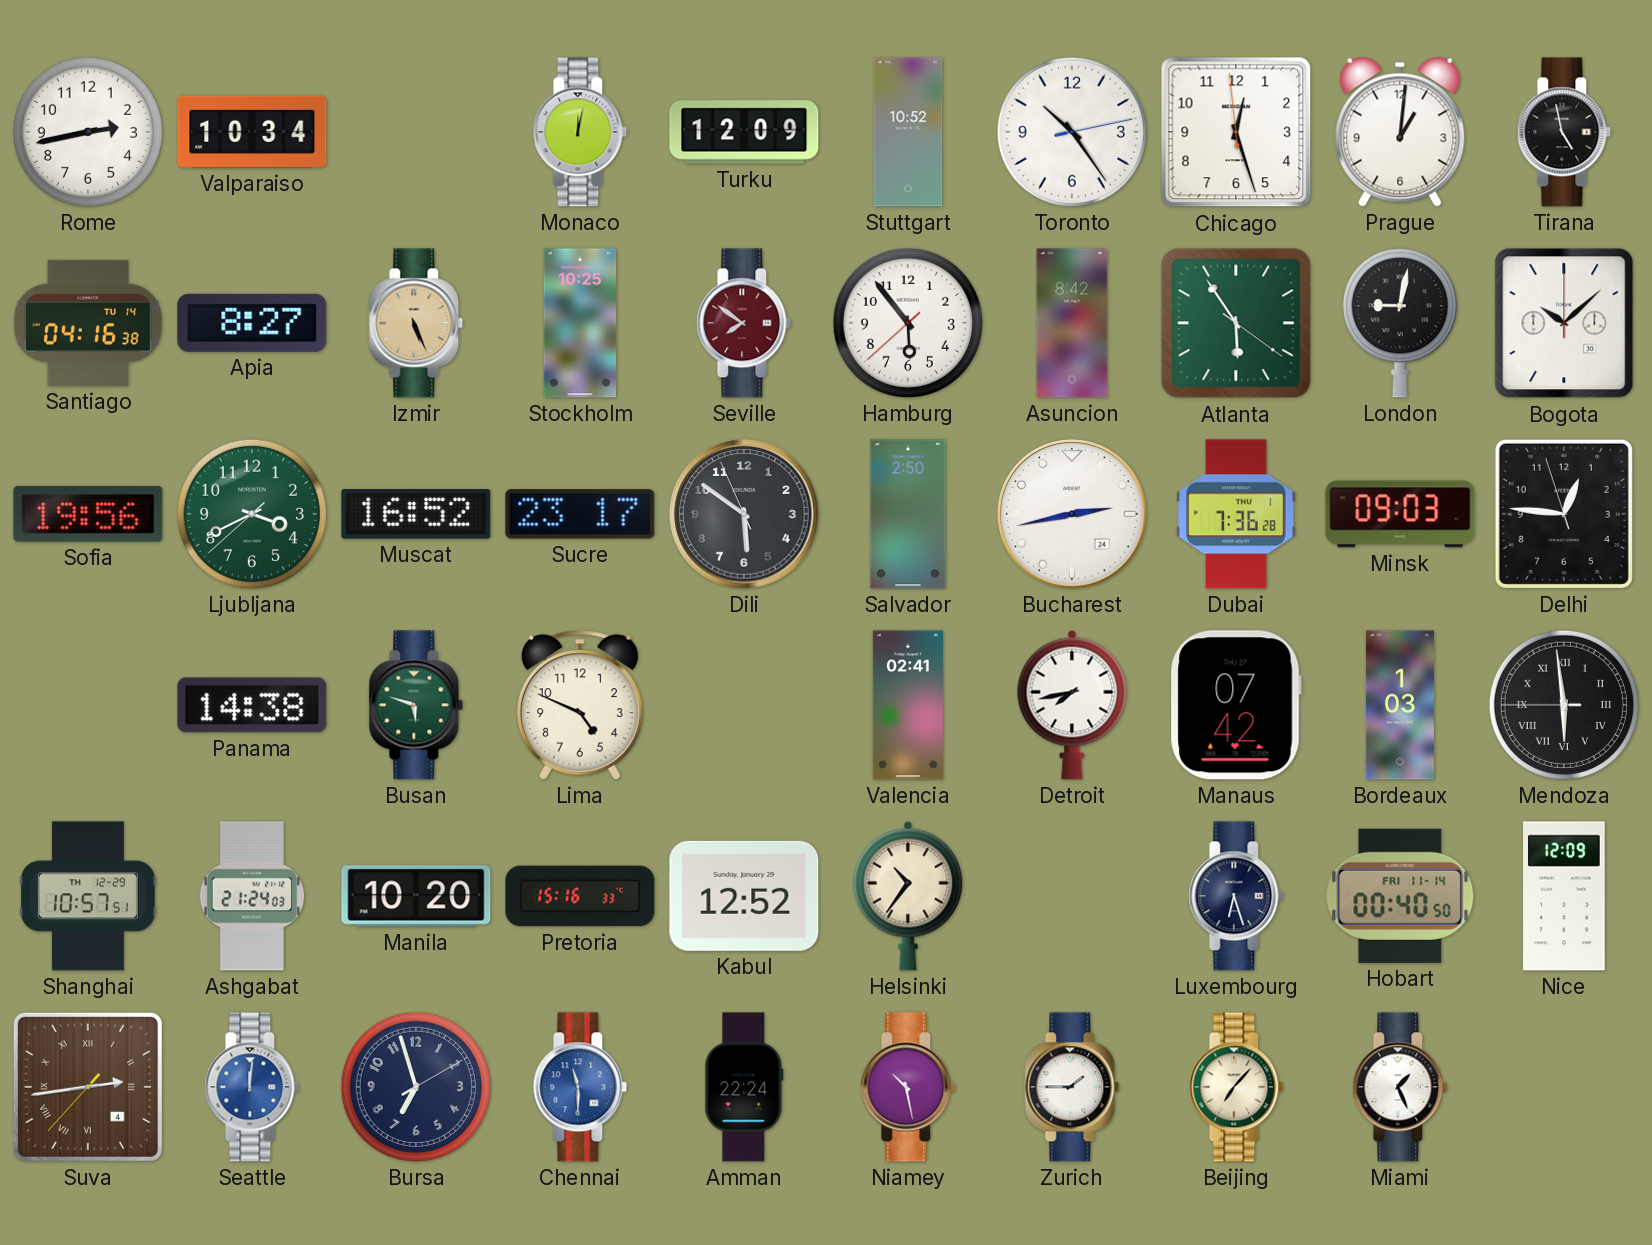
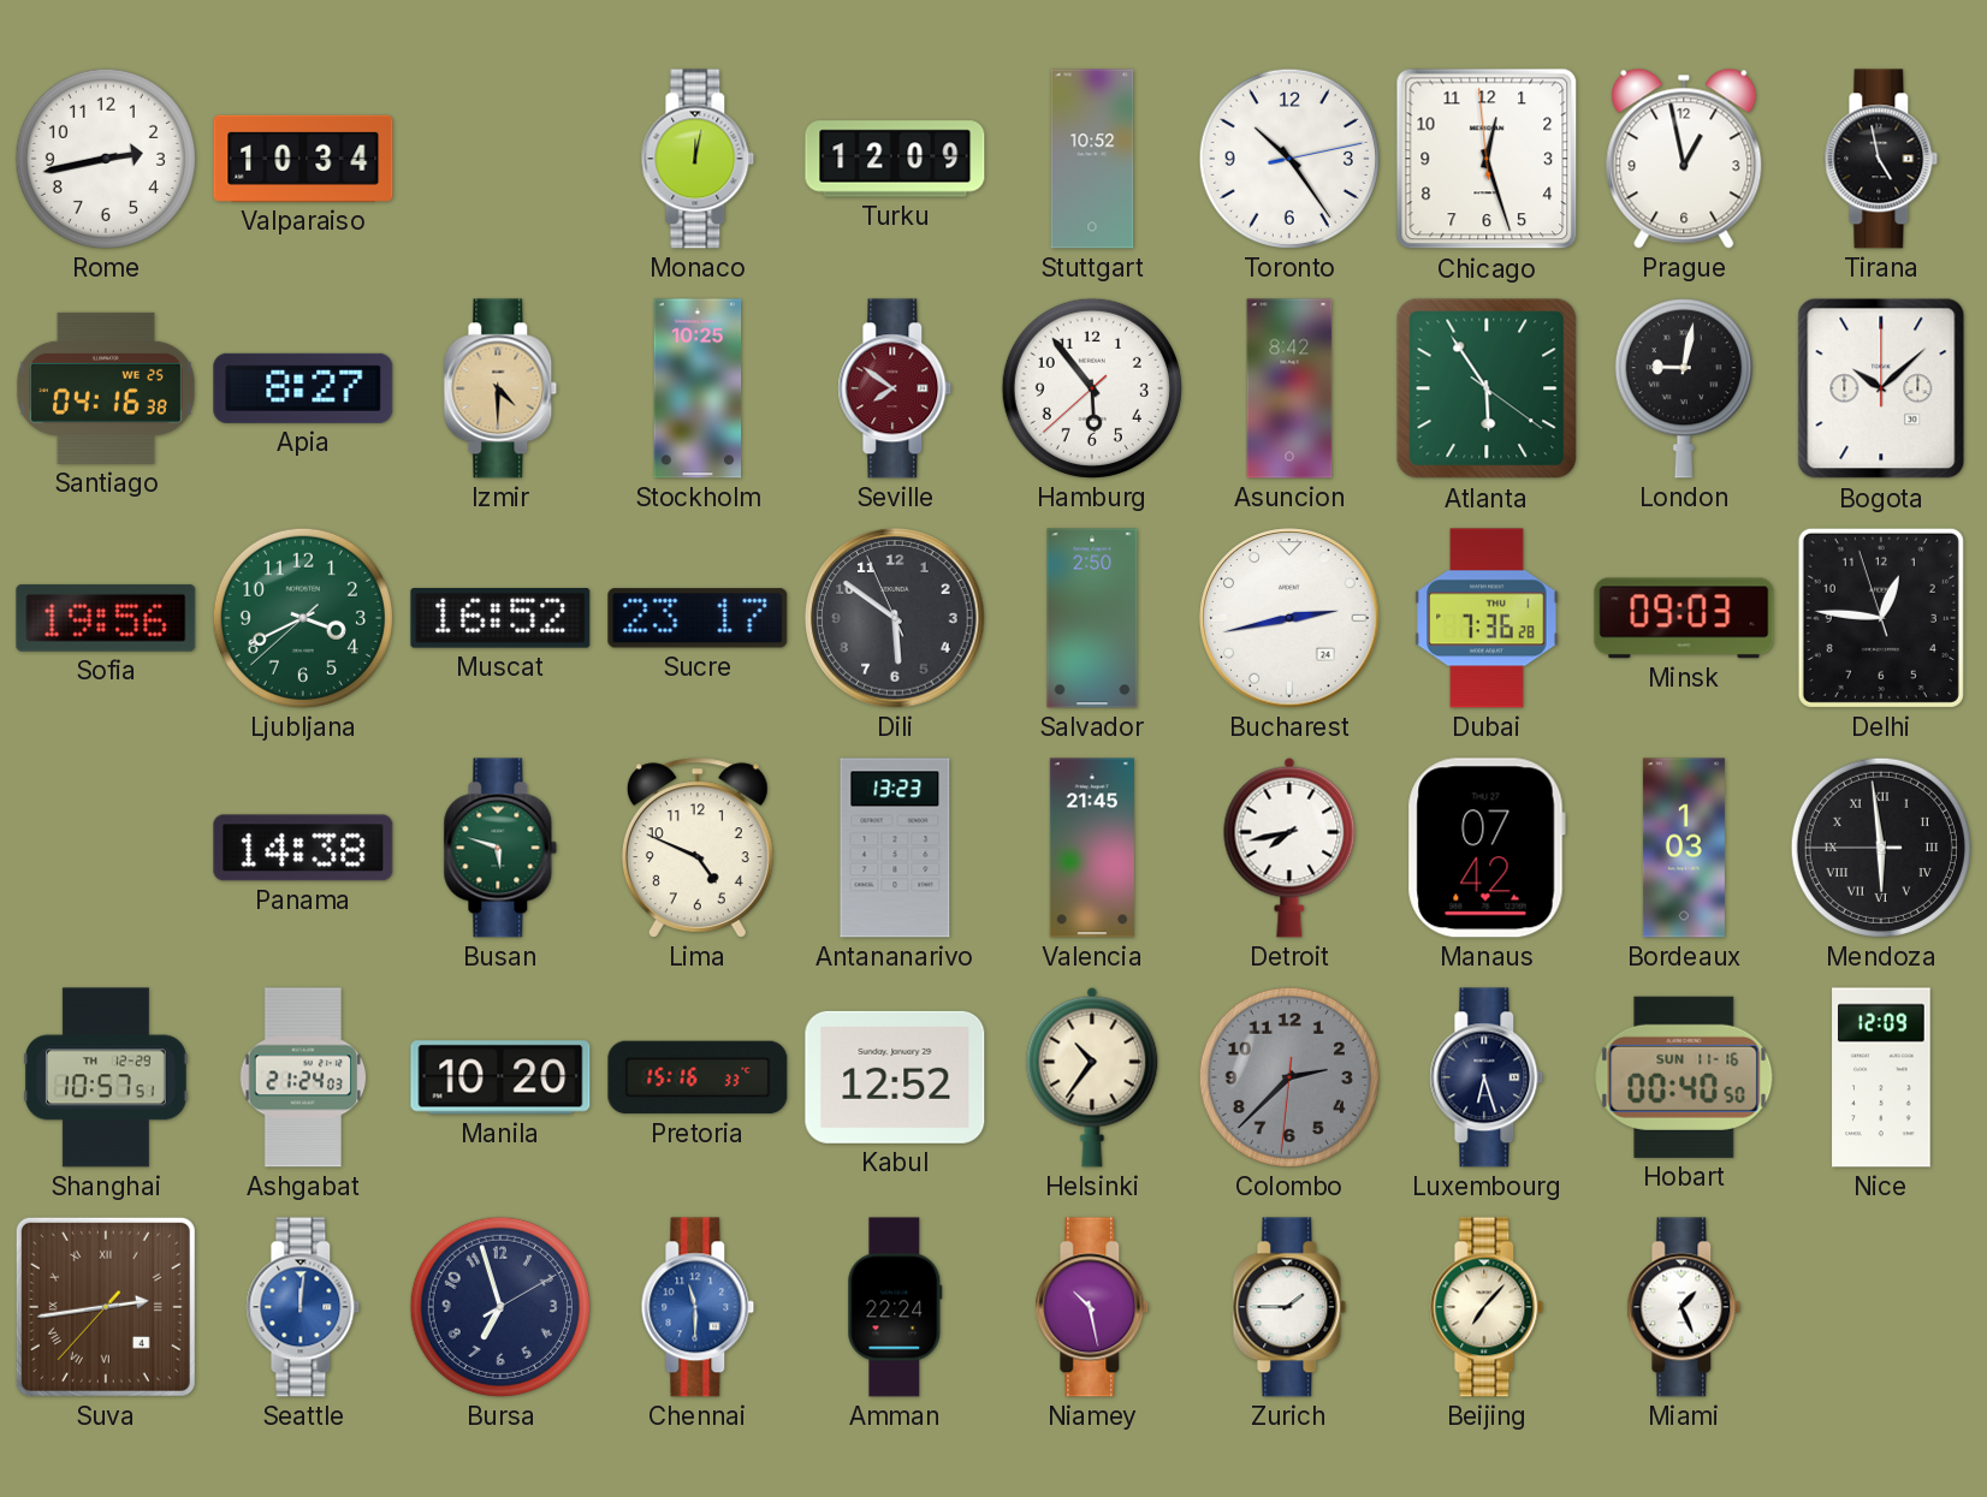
Prague: 1:01 -> 12:58
Santiago date: TU 14 -> WE 25
Izmir: 5:26 -> 4:30
Antananarivo: none -> 13:23
Valencia: 02:41 -> 21:45
Colombo: none -> 2:37
Hobart date: FRI 11-14 -> SUN 11-16
